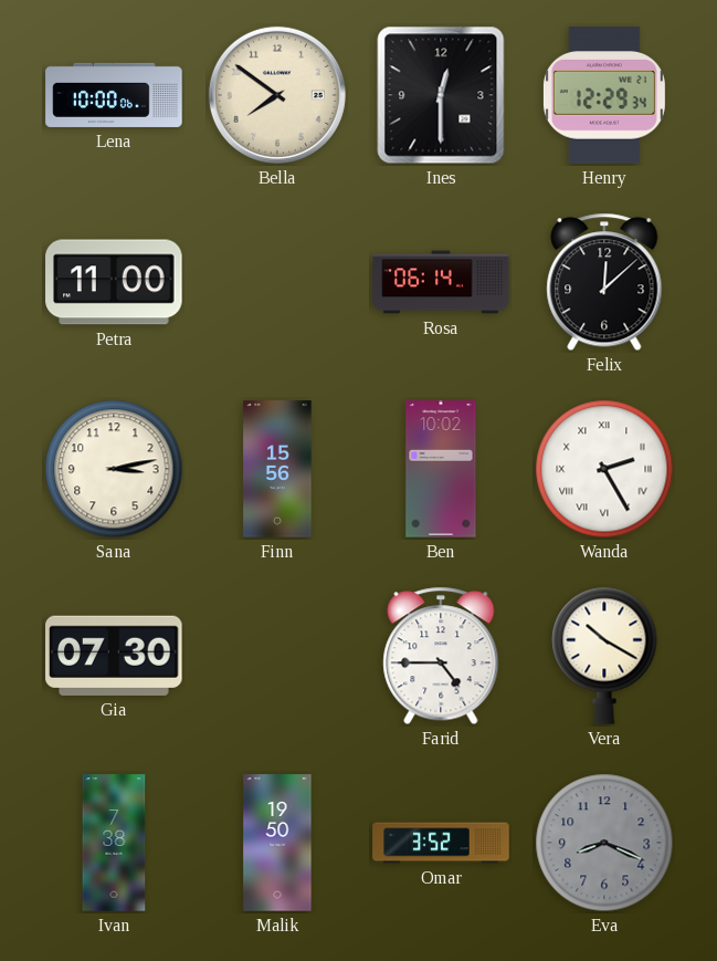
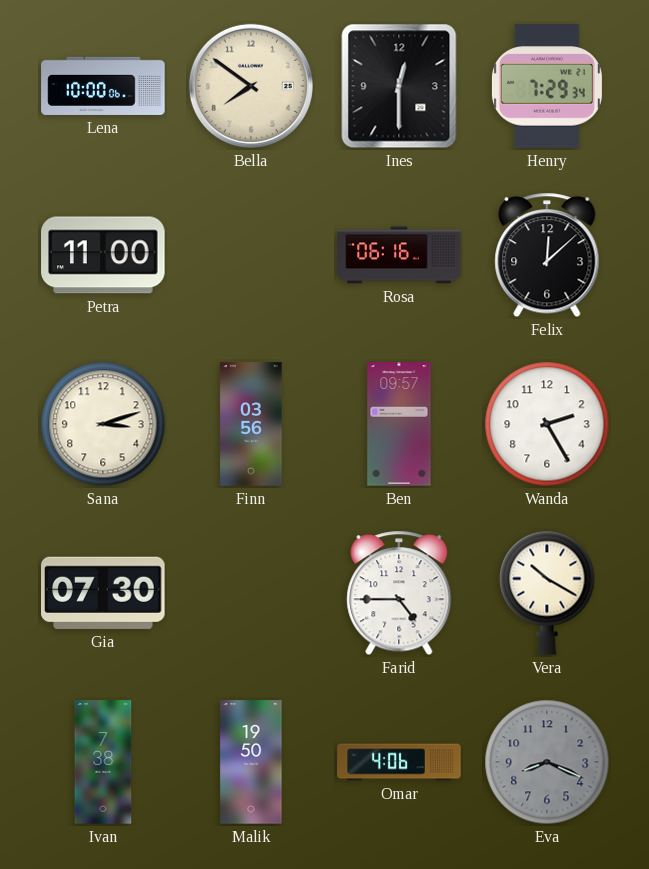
Henry: 12:29 -> 7:29
Rosa: 06:14 -> 06:16
Sana: 3:13 -> 3:12
Finn: 15:56 -> 03:56
Ben: 10:02 -> 09:57
Wanda numerals: Roman -> Arabic
Omar: 3:52 -> 4:06
